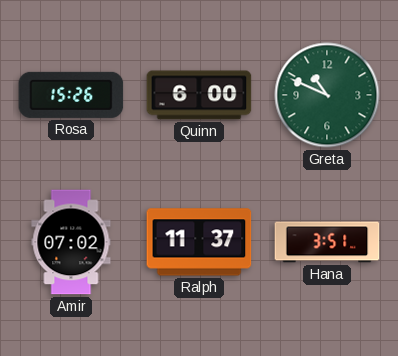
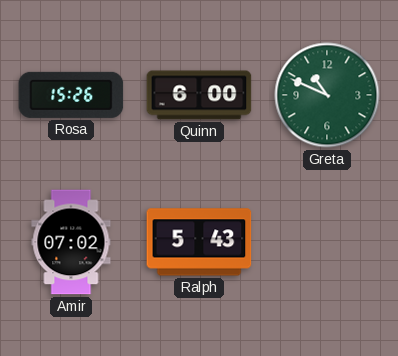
Ralph: 11:37 -> 5:43
Hana: 3:51 -> none
